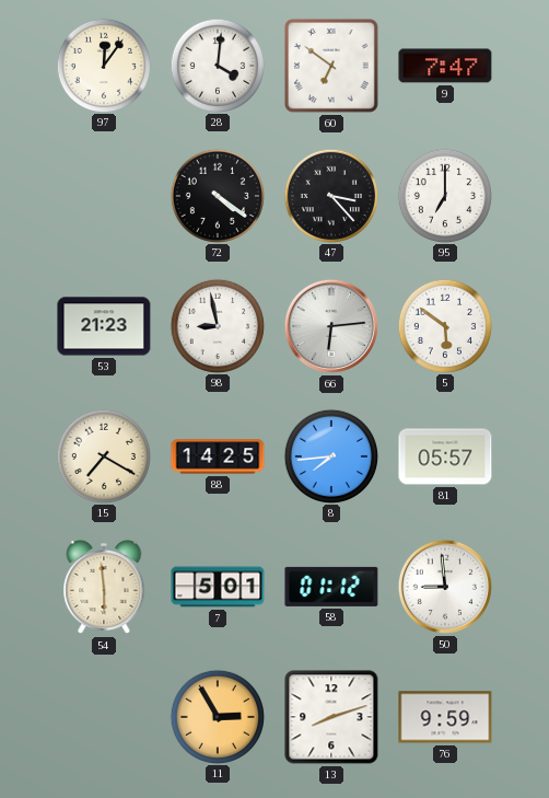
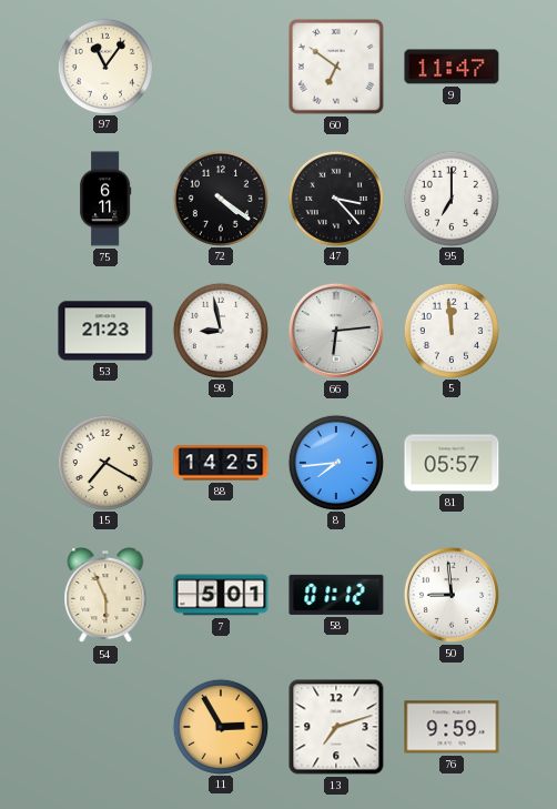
97: 12:06 -> 11:06
28: 4:01 -> none
9: 7:47 -> 11:47
75: none -> 6:11
5: 5:51 -> 11:59
54: 5:59 -> 5:56
13: 8:12 -> 7:12
